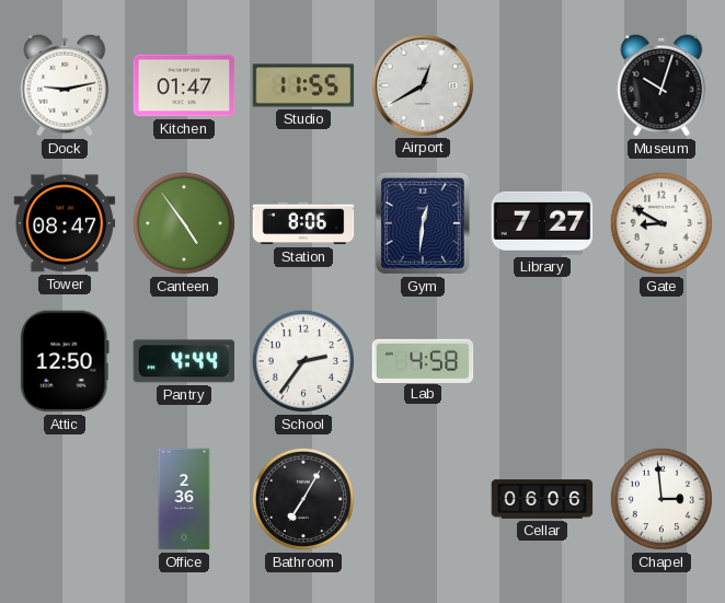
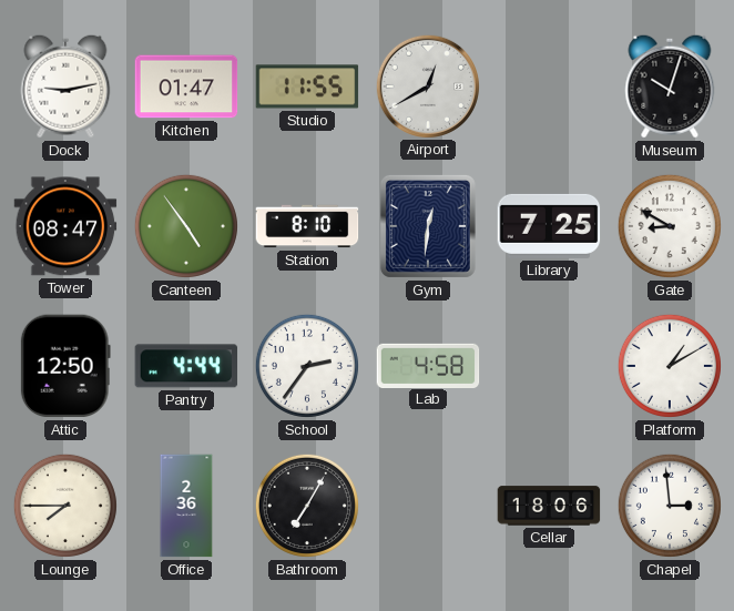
Station: 8:06 -> 8:10
Library: 7:27 -> 7:25
Platform: none -> 1:10
Lounge: none -> 7:45
Cellar: 06:06 -> 18:06
